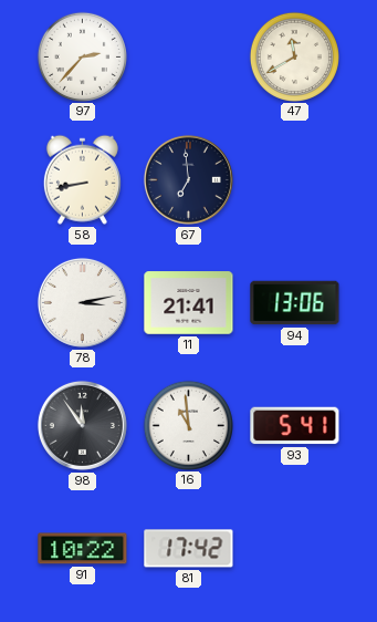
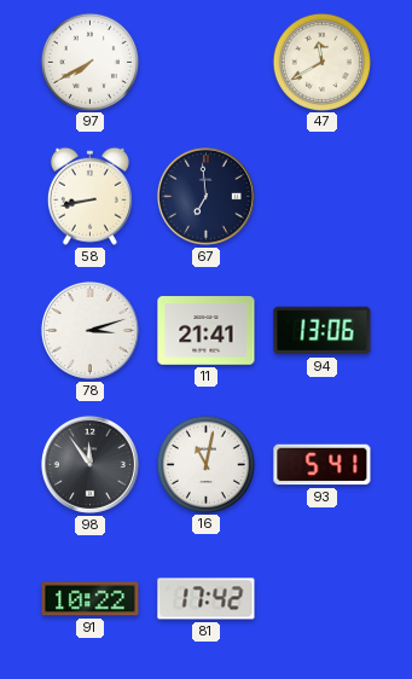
97: 2:37 -> 7:40
78: 3:13 -> 3:12
16: 10:59 -> 11:02
